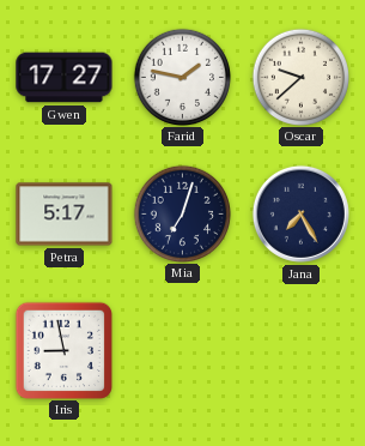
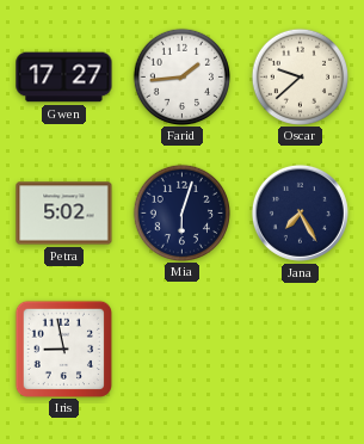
Farid: 1:47 -> 1:44
Petra: 5:17 -> 5:02
Mia: 7:03 -> 6:03
